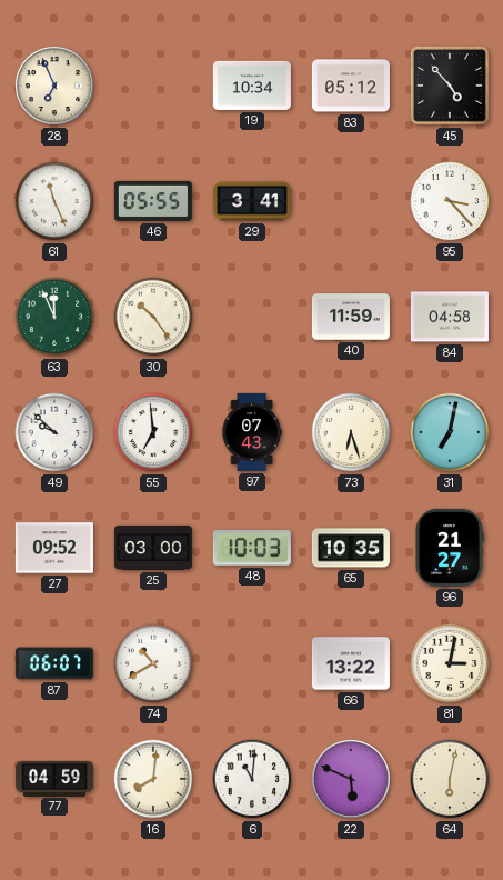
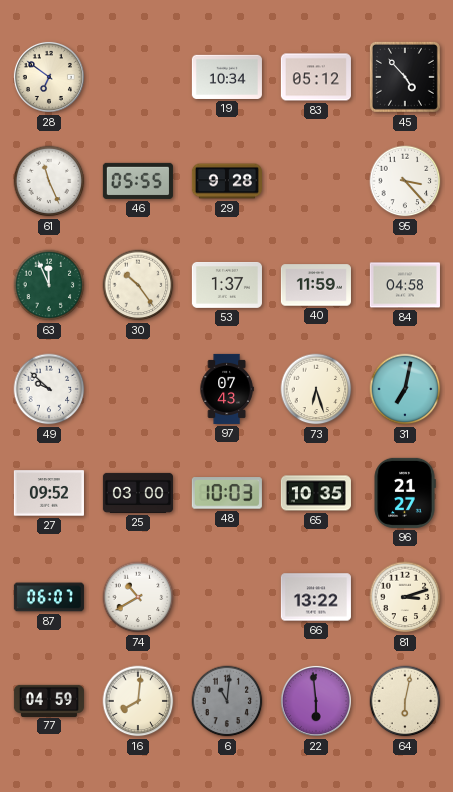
28: 6:56 -> 6:51
29: 3:41 -> 9:28
53: none -> 1:37
55: 6:59 -> none
81: 3:02 -> 3:12
6 dial: white -> grey
22: 5:49 -> 5:59
